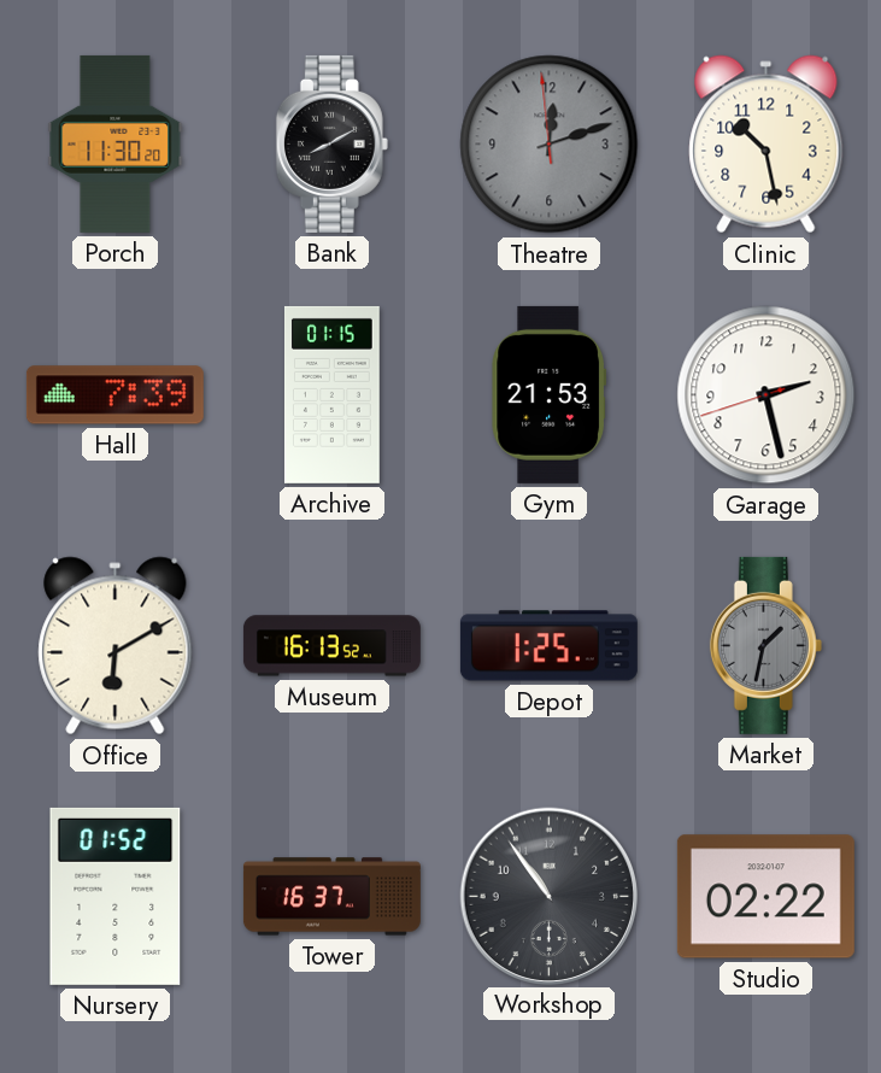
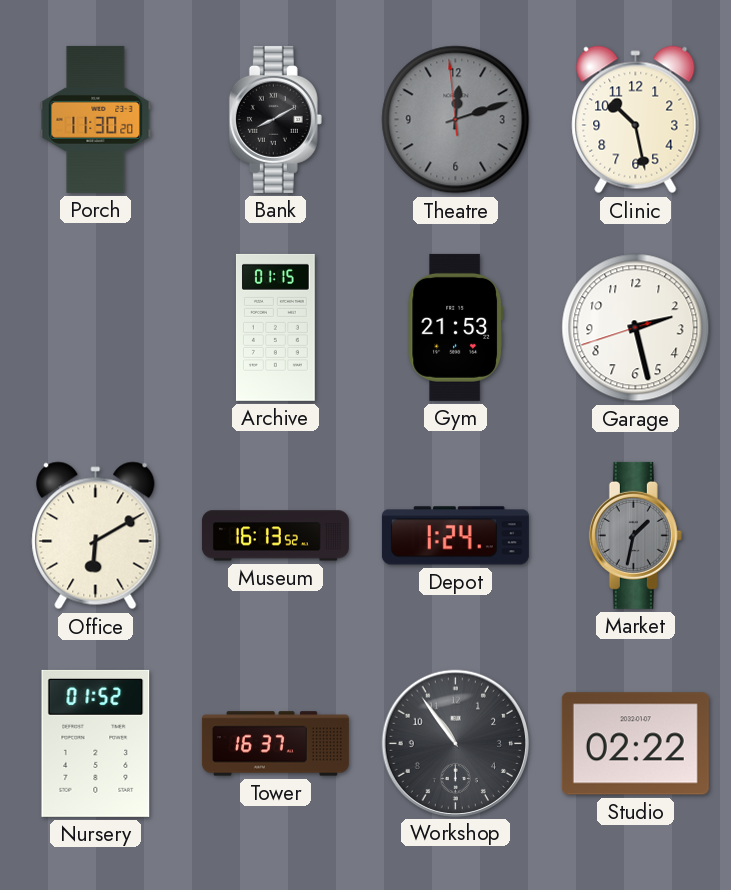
Hall: 7:39 -> none
Depot: 1:25 -> 1:24
